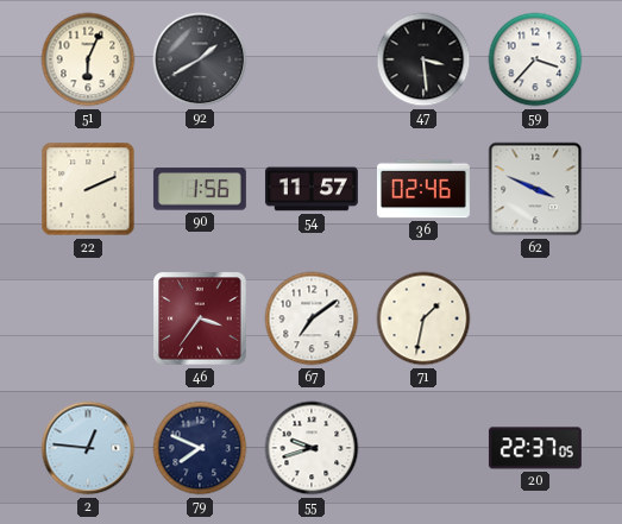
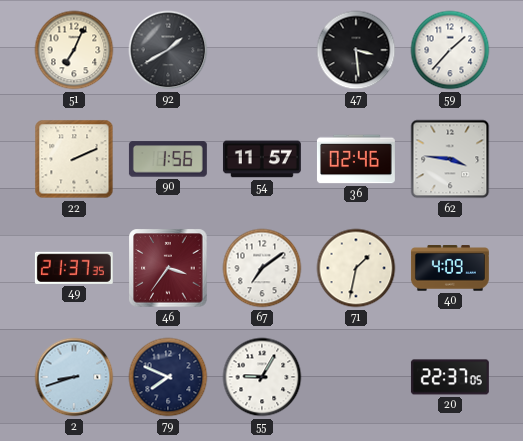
51: 6:04 -> 7:04
59: 3:37 -> 1:37
62: 3:49 -> 3:46
49: none -> 21:37
40: none -> 4:09
2: 12:46 -> 8:42
55: 9:42 -> 9:05
